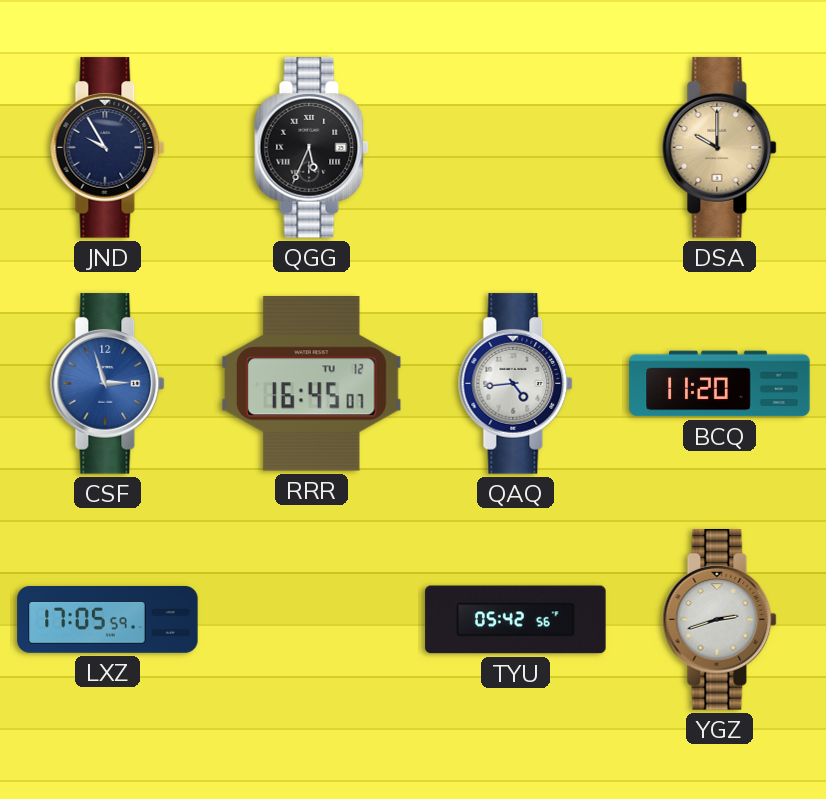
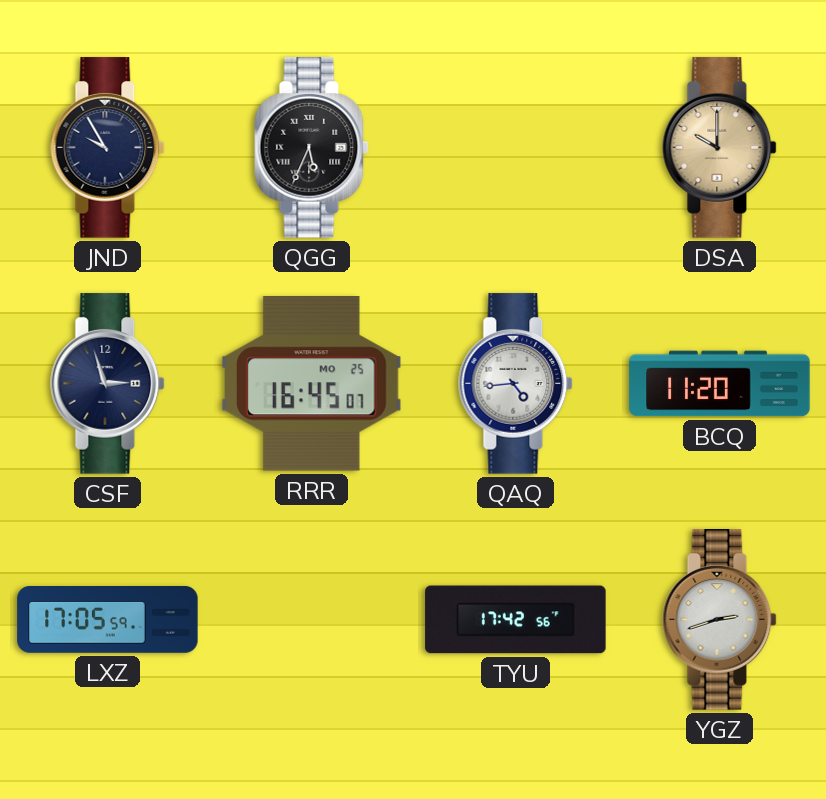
CSF dial: blue -> navy
RRR date: TU 12 -> MO 25
TYU: 05:42 -> 17:42
